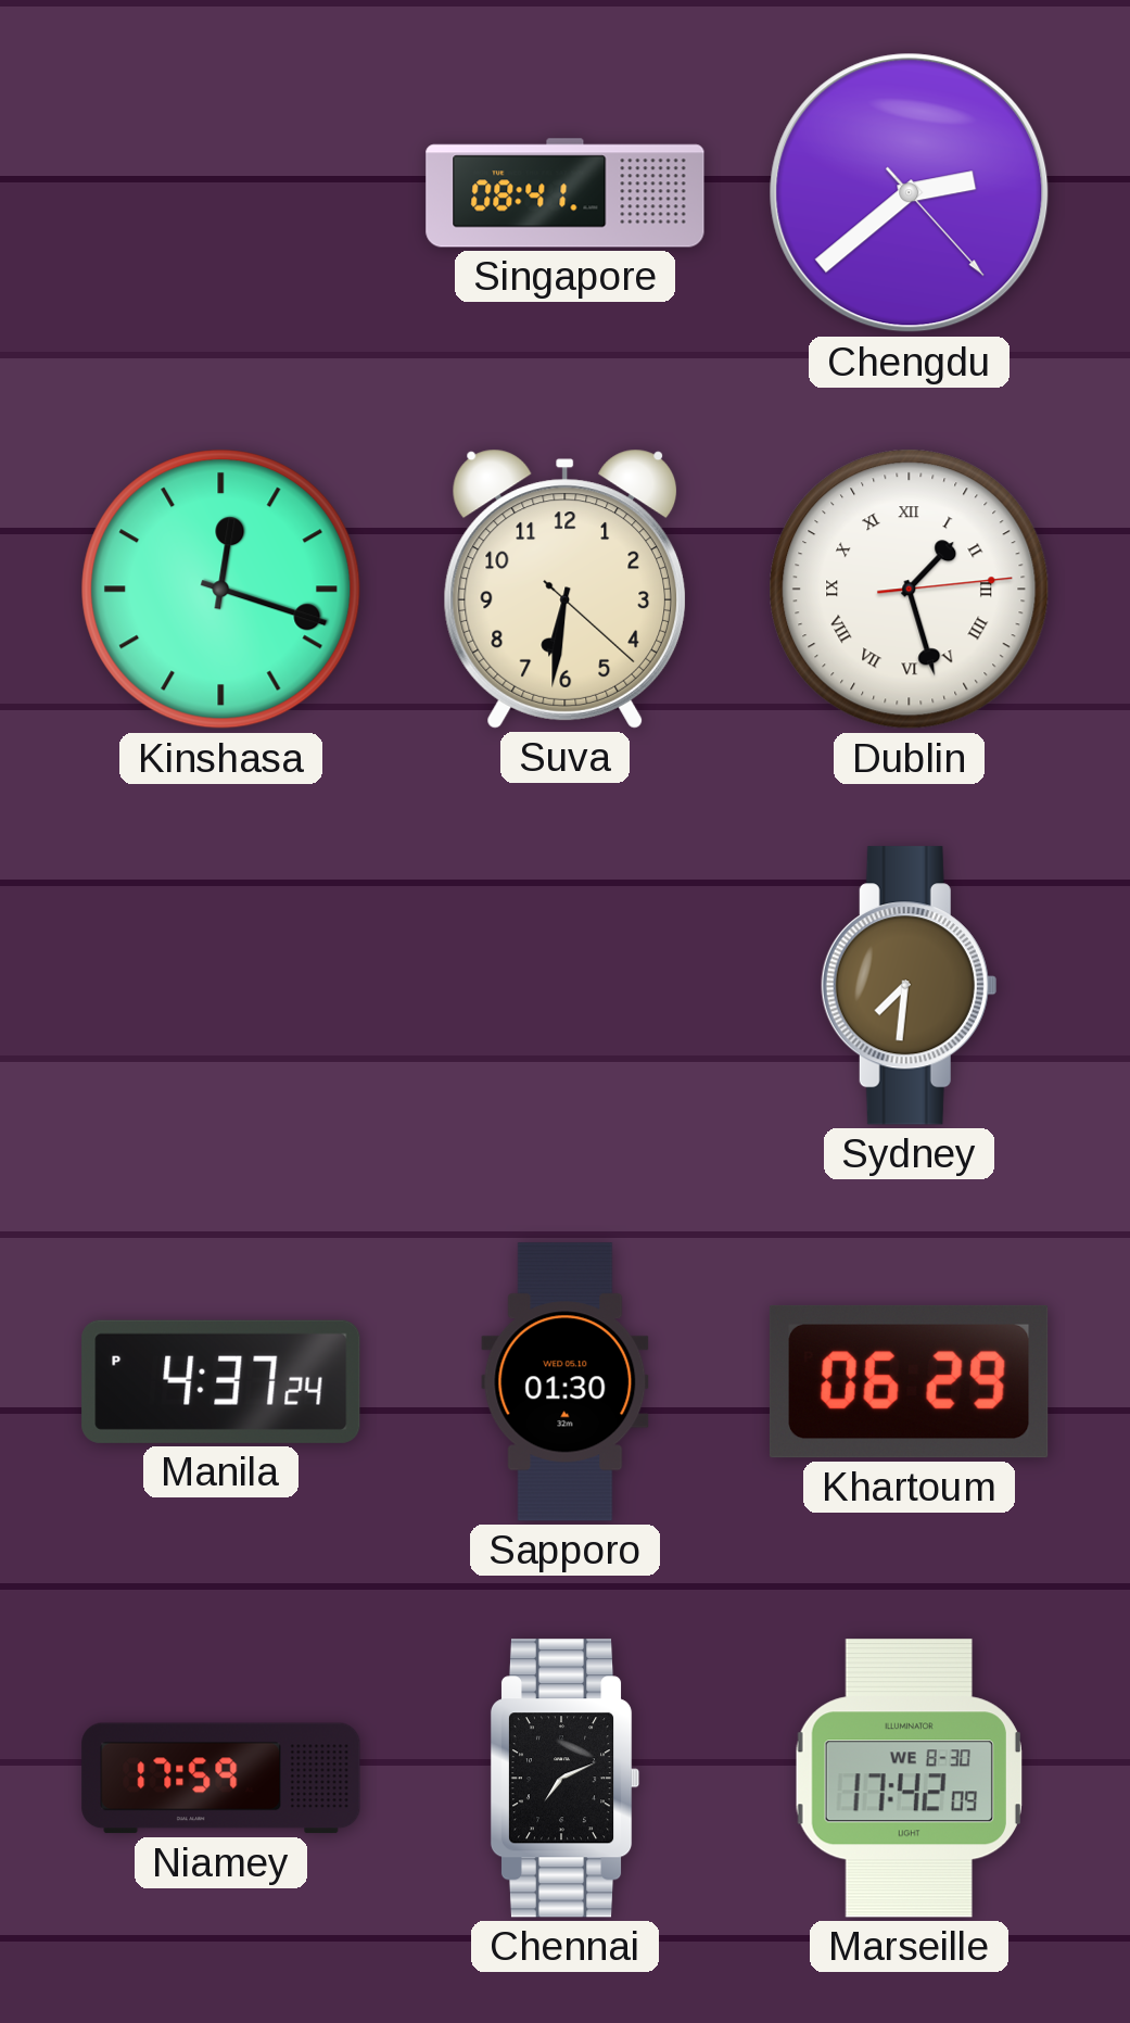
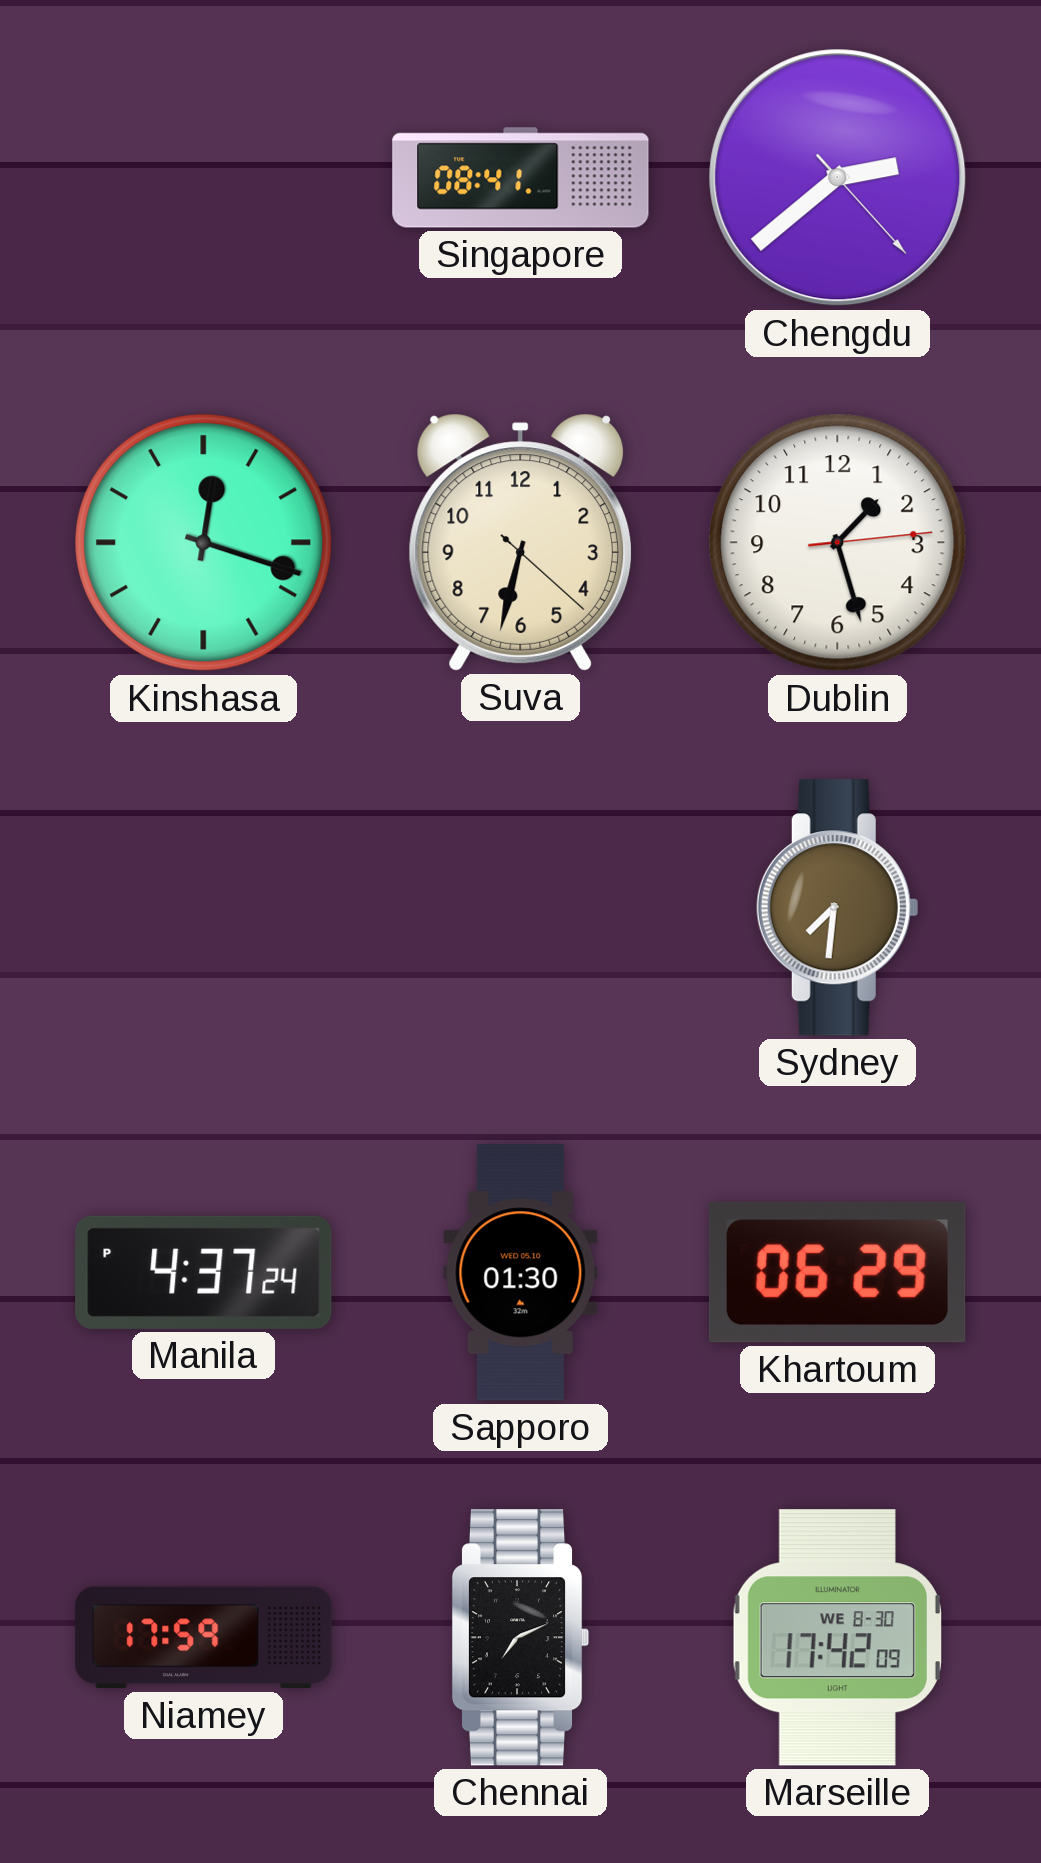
Suva: 6:31 -> 6:32
Dublin numerals: Roman -> Arabic
